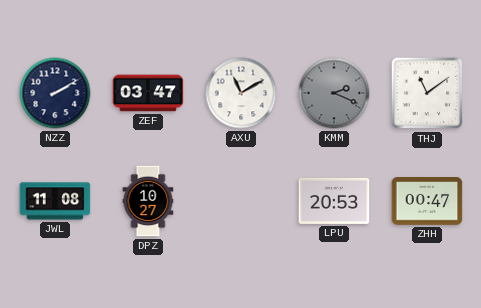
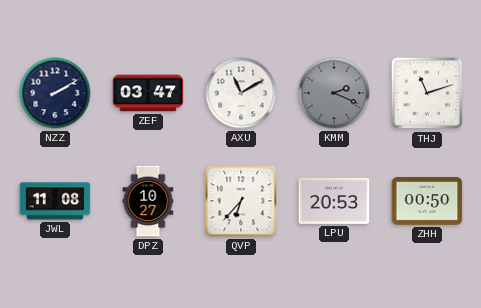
THJ: 11:09 -> 11:12
QVP: none -> 6:37
ZHH: 00:47 -> 00:50
